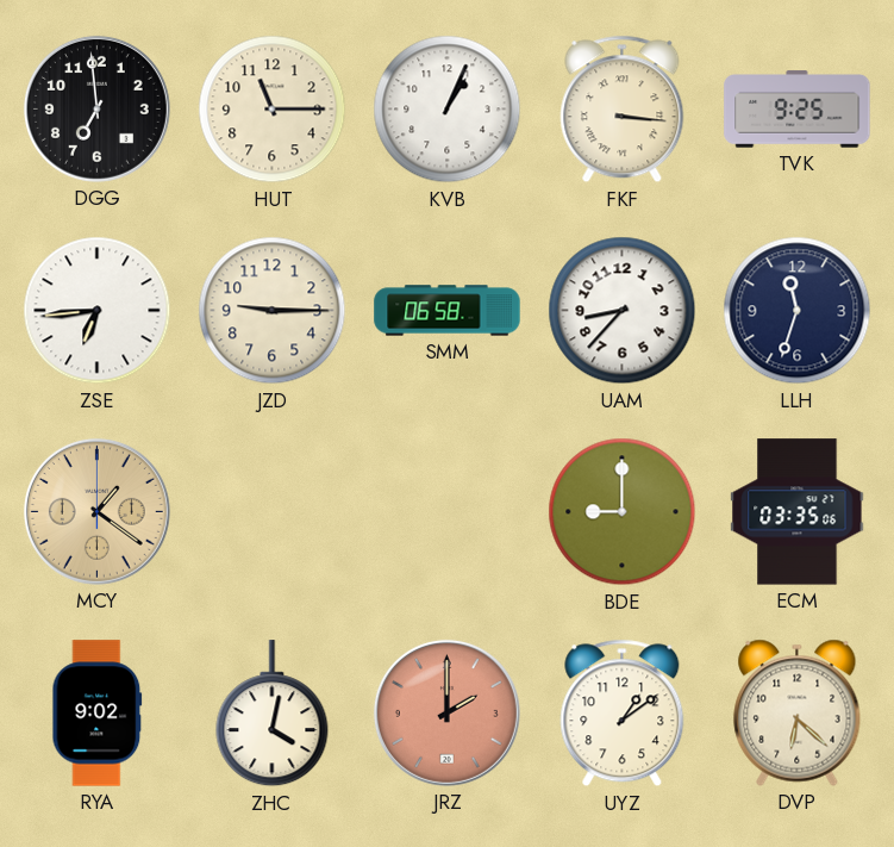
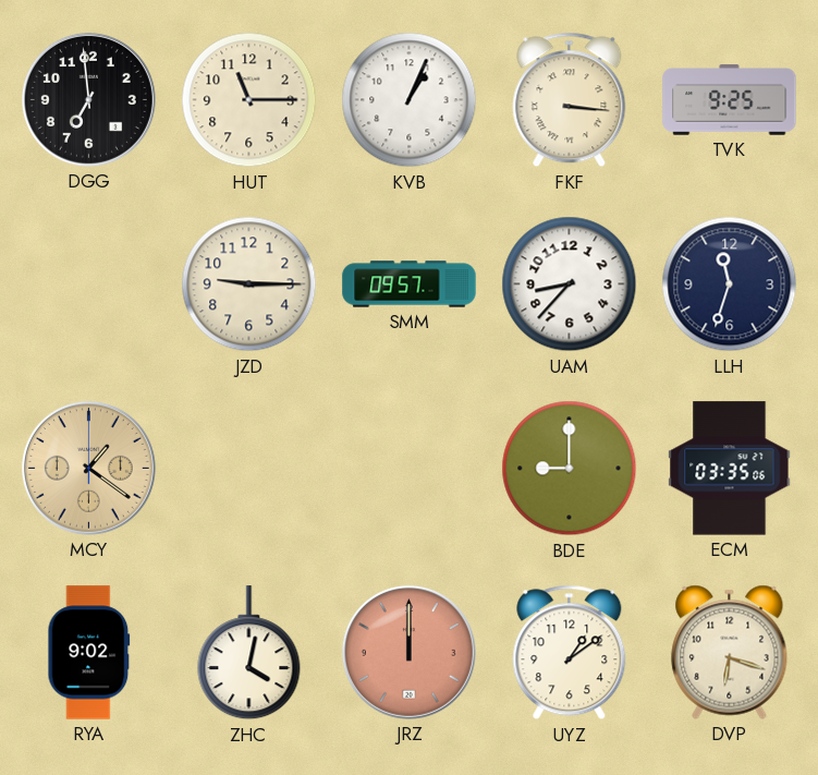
ZSE: 6:44 -> none
SMM: 06:58 -> 09:57
JRZ: 2:00 -> 12:00
DVP: 6:22 -> 6:18
